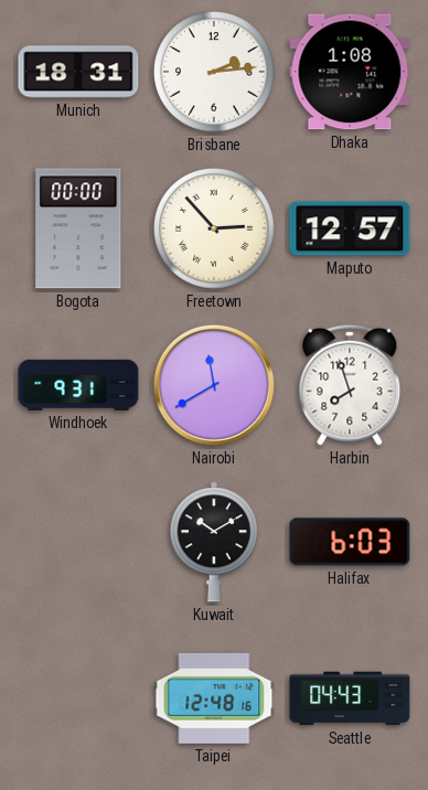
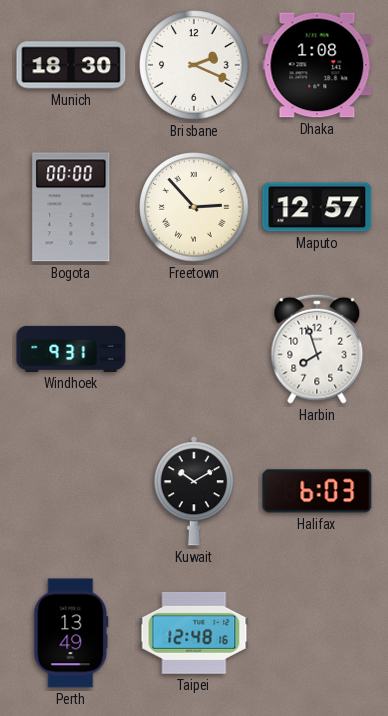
Munich: 18:31 -> 18:30
Brisbane: 2:14 -> 2:19
Nairobi: 11:40 -> none
Perth: none -> 13:49
Seattle: 04:43 -> none
